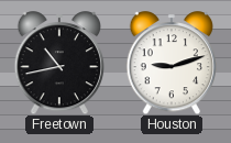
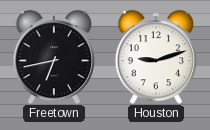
Freetown: 10:43 -> 6:43
